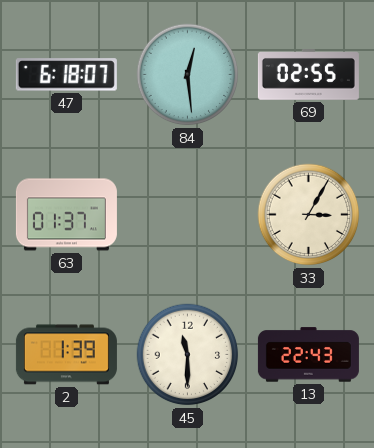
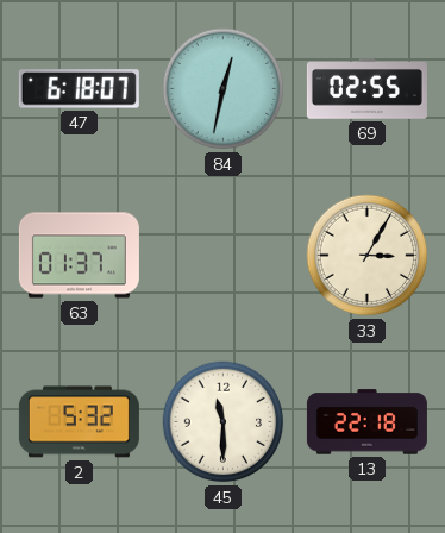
84: 12:29 -> 12:32
2: 1:39 -> 5:32
13: 22:43 -> 22:18
